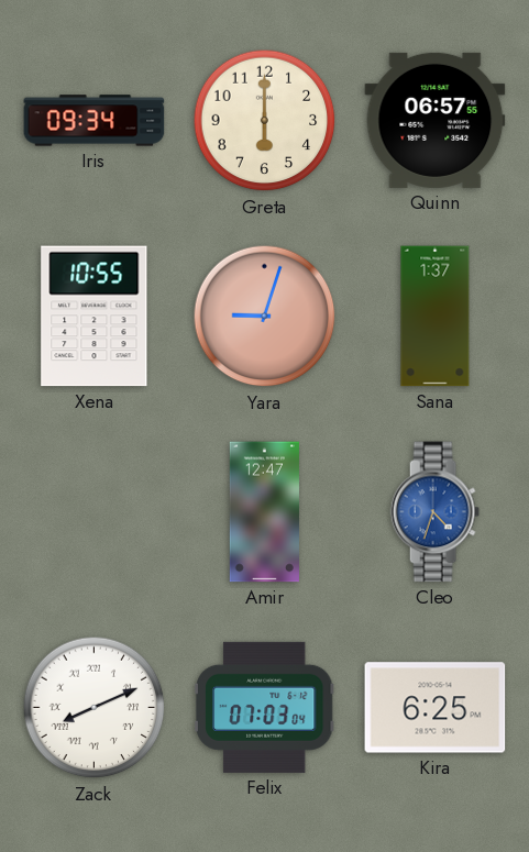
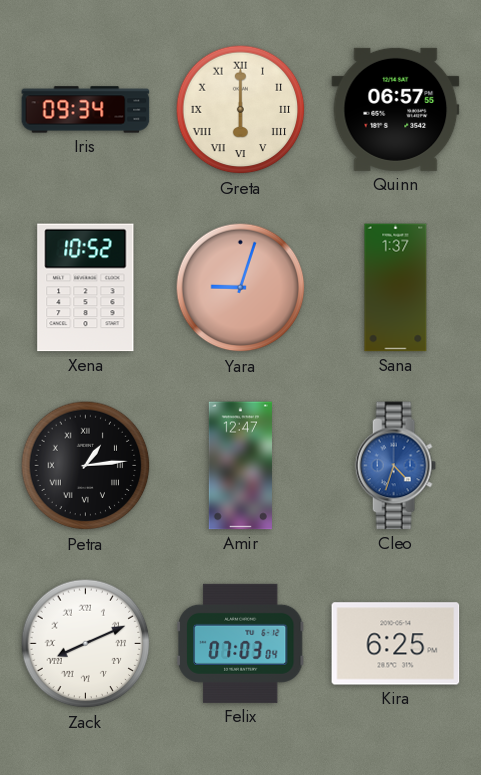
Greta numerals: Arabic -> Roman
Xena: 10:55 -> 10:52
Petra: none -> 1:14
